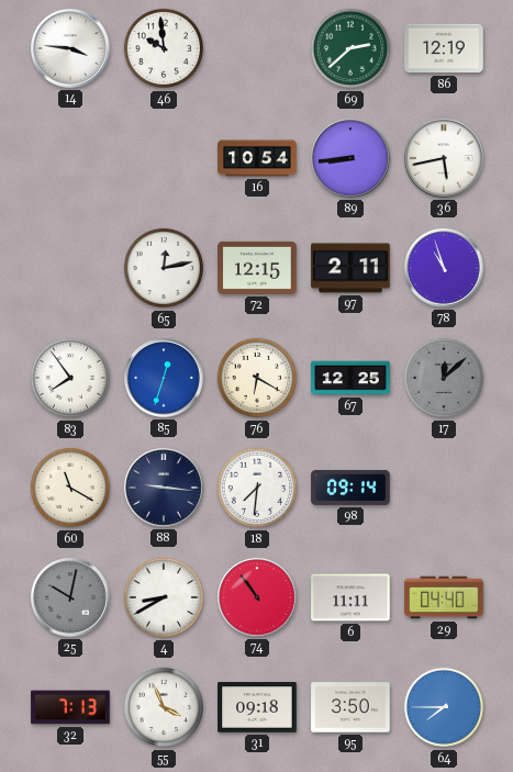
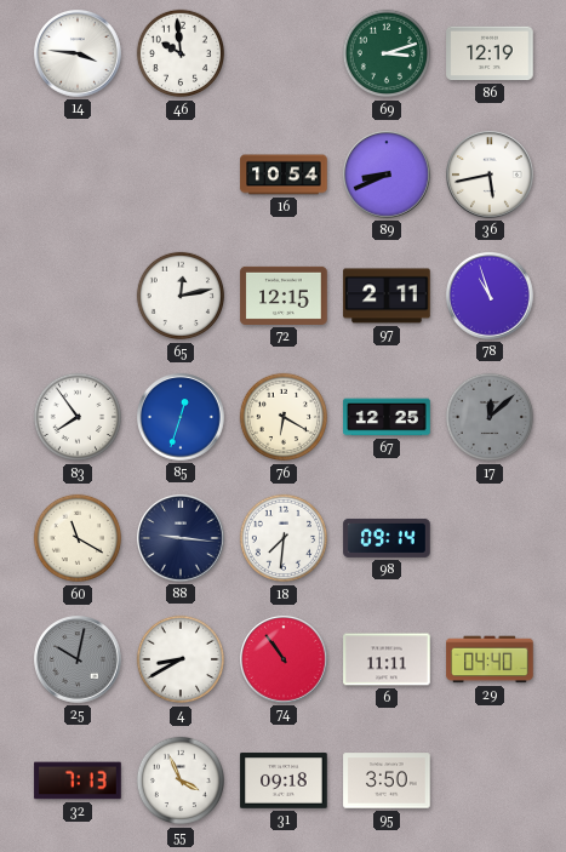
69: 2:38 -> 3:12
89: 8:44 -> 8:41
64: 7:45 -> none
